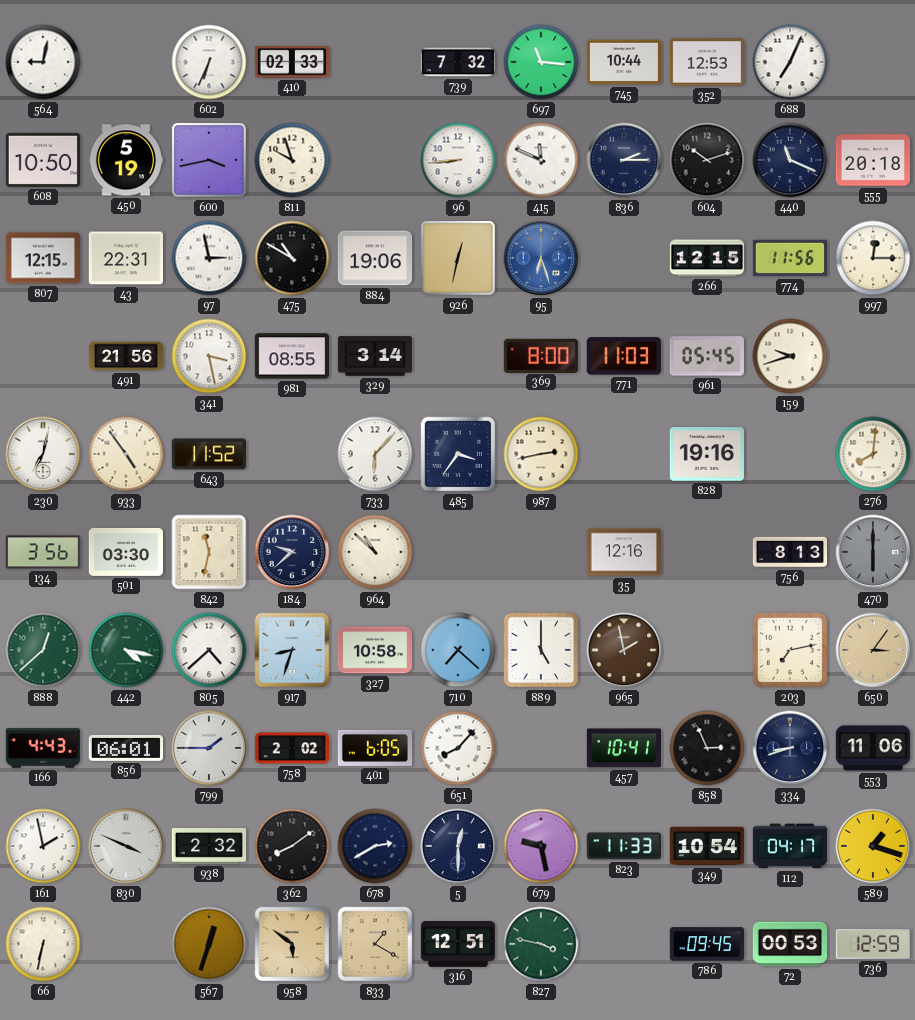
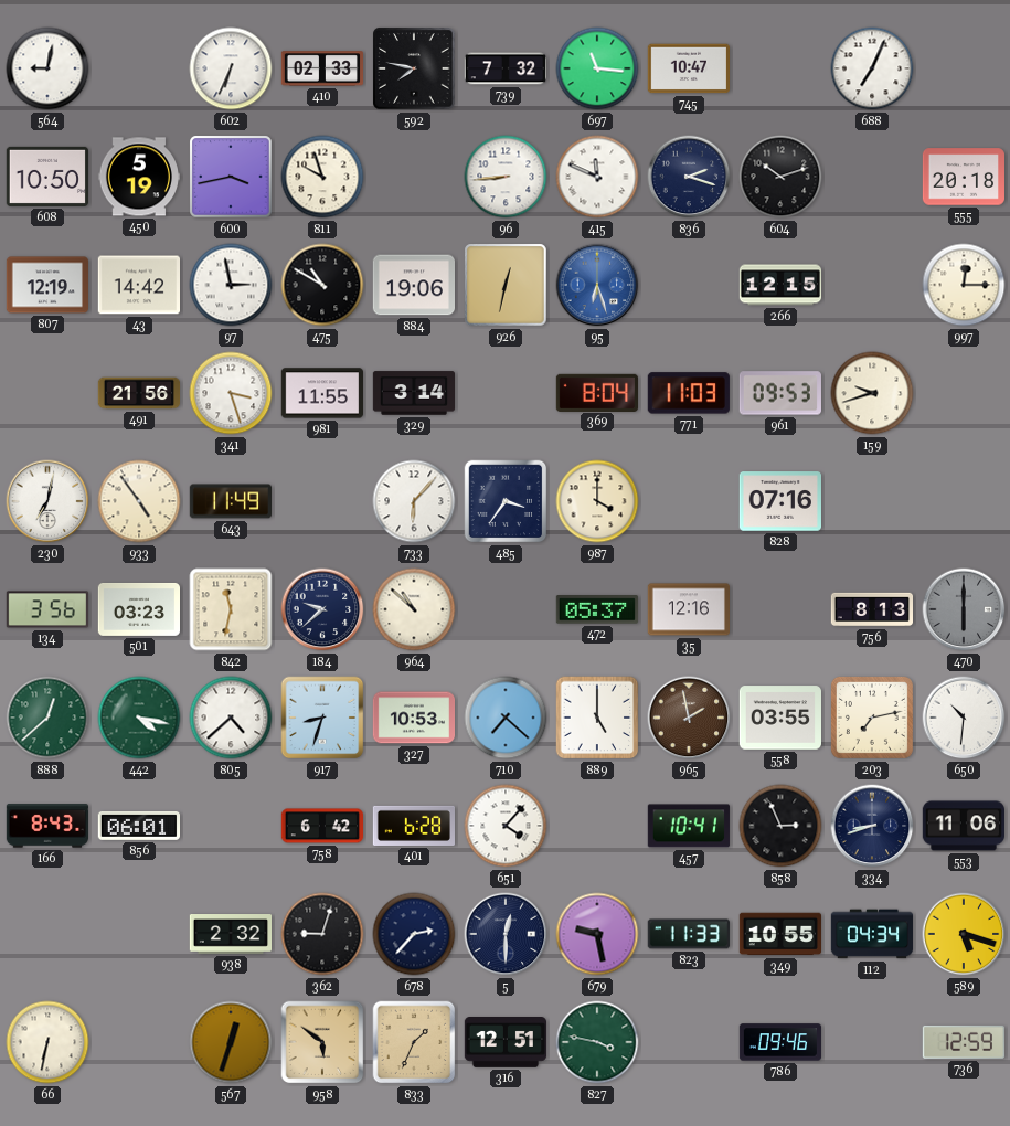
592: none -> 7:47
745: 10:44 -> 10:47
352: 12:53 -> none
836: 2:15 -> 2:18
440: 11:19 -> none
807: 12:15 -> 12:19
43: 22:31 -> 14:42
774: 11:56 -> none
341: 3:28 -> 3:27
981: 08:55 -> 11:55
369: 8:00 -> 8:04
961: 05:45 -> 09:53
643: 11:52 -> 11:49
987: 2:43 -> 4:00
828: 19:16 -> 07:16
276: 8:01 -> none
501: 03:30 -> 03:23
472: none -> 05:37
327: 10:58 -> 10:53
558: none -> 03:55
650: 3:06 -> 10:31
650 dial: champagne -> white
166: 4:43 -> 8:43
799: 1:45 -> none
758: 2:02 -> 6:42
401: 6:05 -> 6:28
651: 8:07 -> 4:07
161: 1:58 -> none
830: 3:49 -> none
362: 8:09 -> 9:03
678: 2:40 -> 2:37
349: 10:54 -> 10:55
112: 04:17 -> 04:34
589: 1:18 -> 5:18
833: 1:20 -> 1:34
786: 09:45 -> 09:46
72: 00:53 -> none
